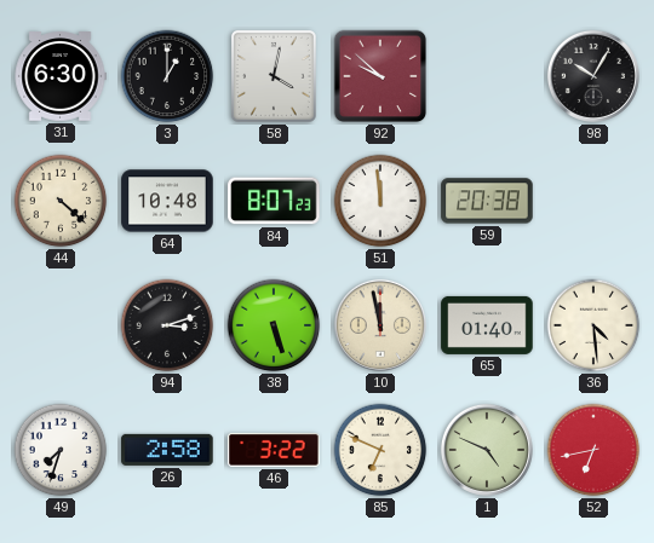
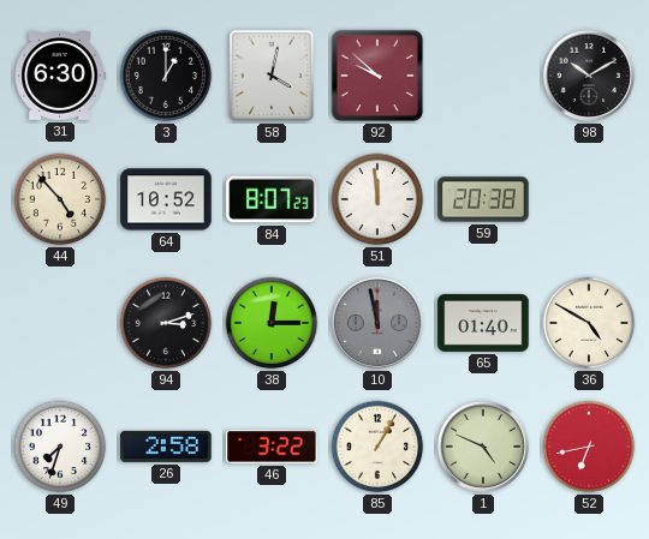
98: 10:05 -> 10:10
44: 4:22 -> 4:53
64: 10:48 -> 10:52
38: 5:27 -> 12:15
10 dial: cream -> grey
36: 4:29 -> 4:50
85: 6:49 -> 1:05
